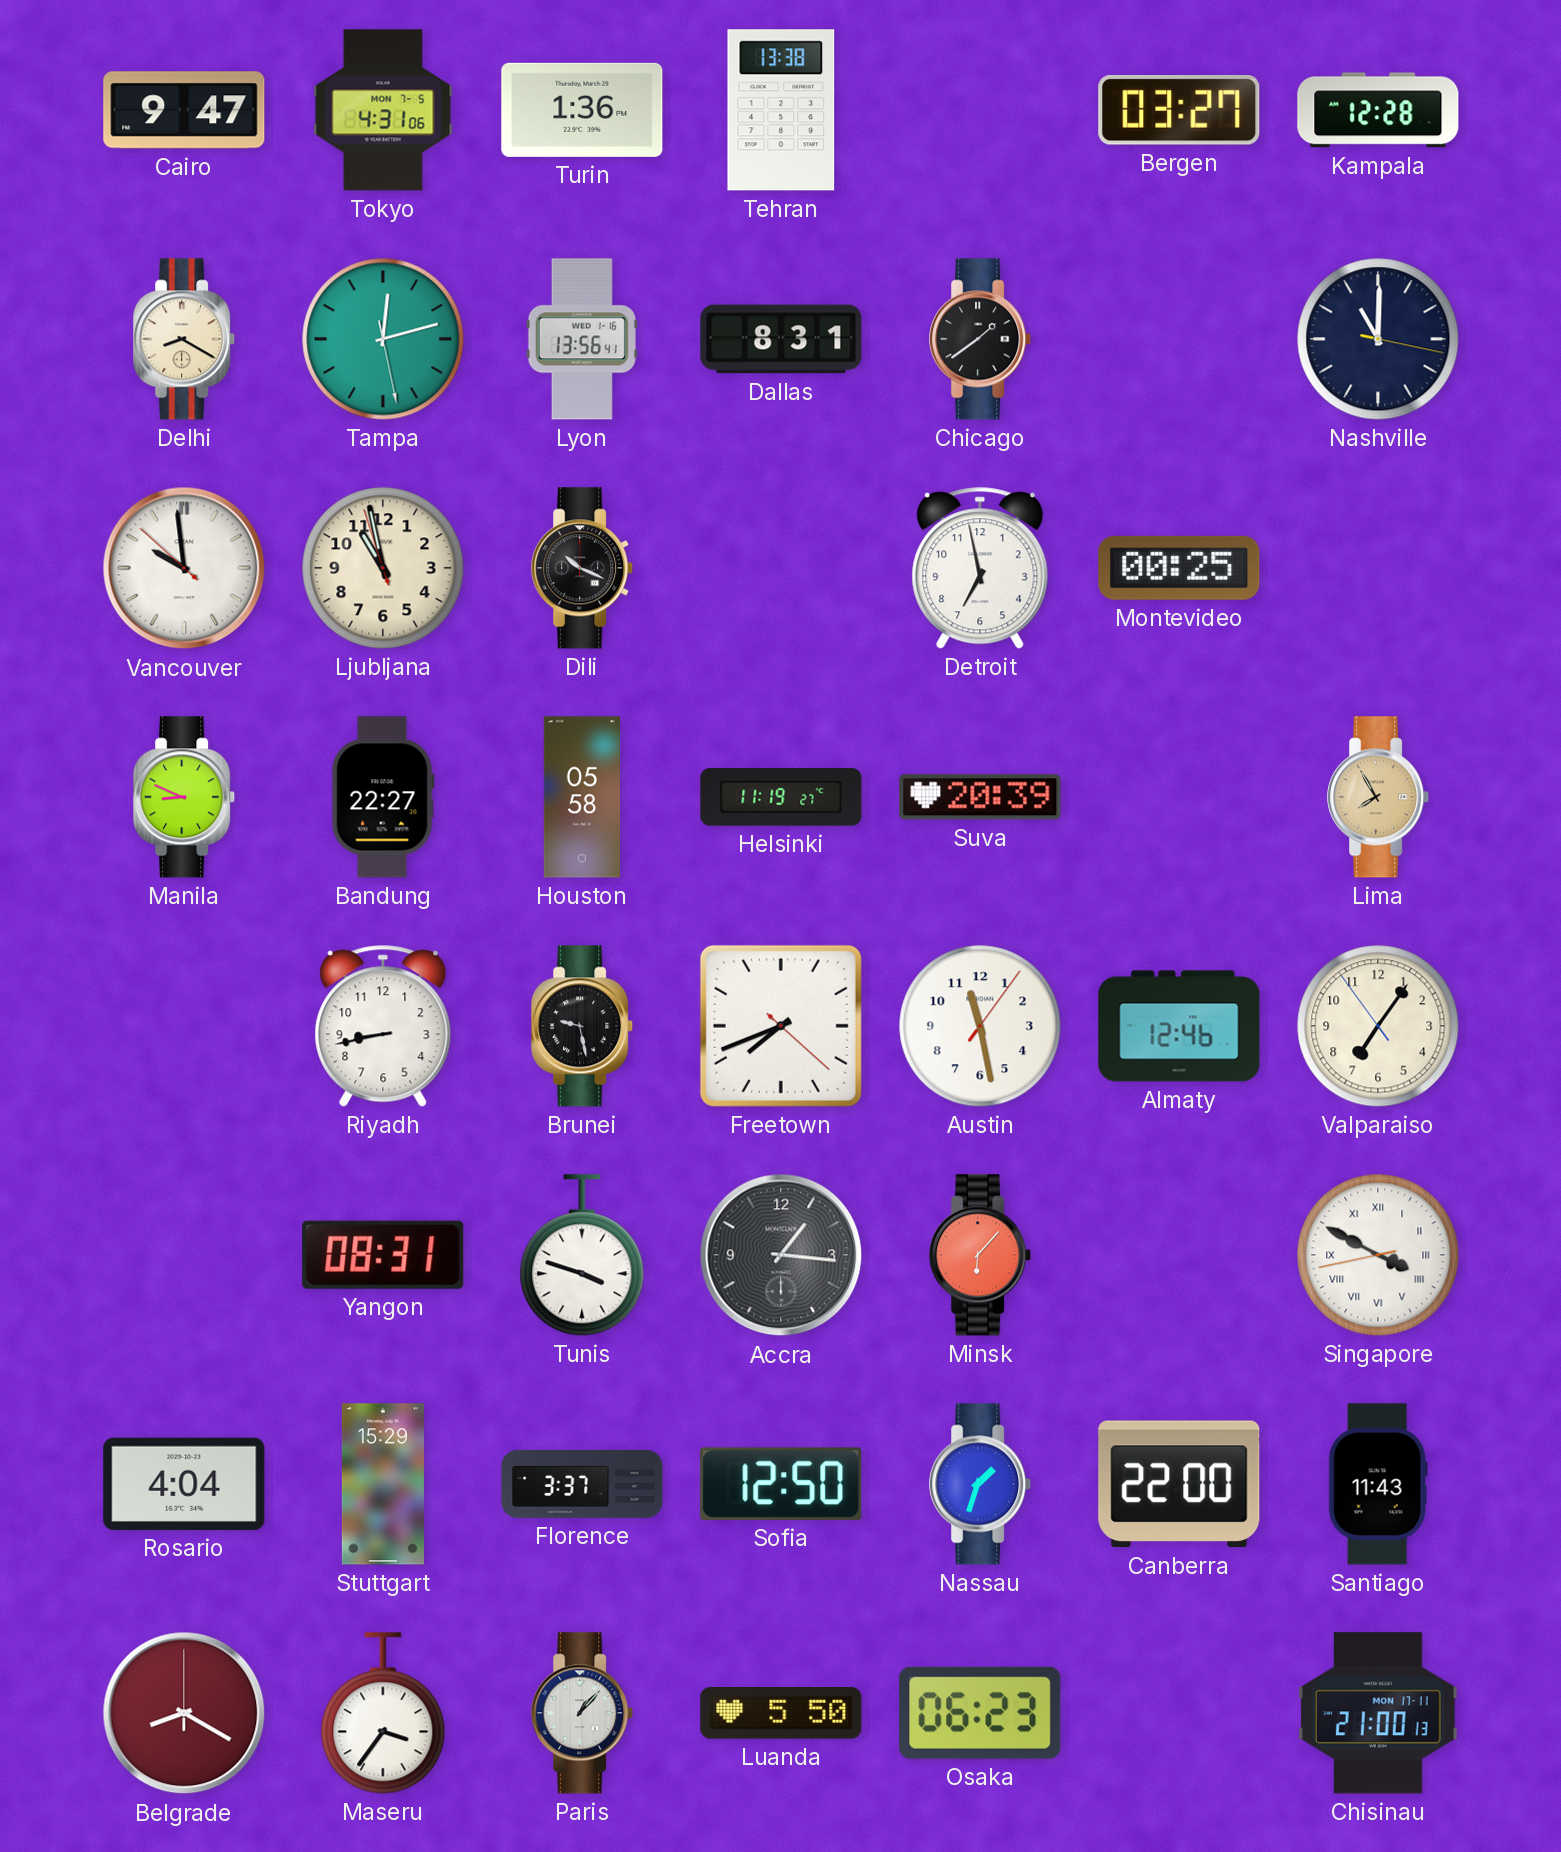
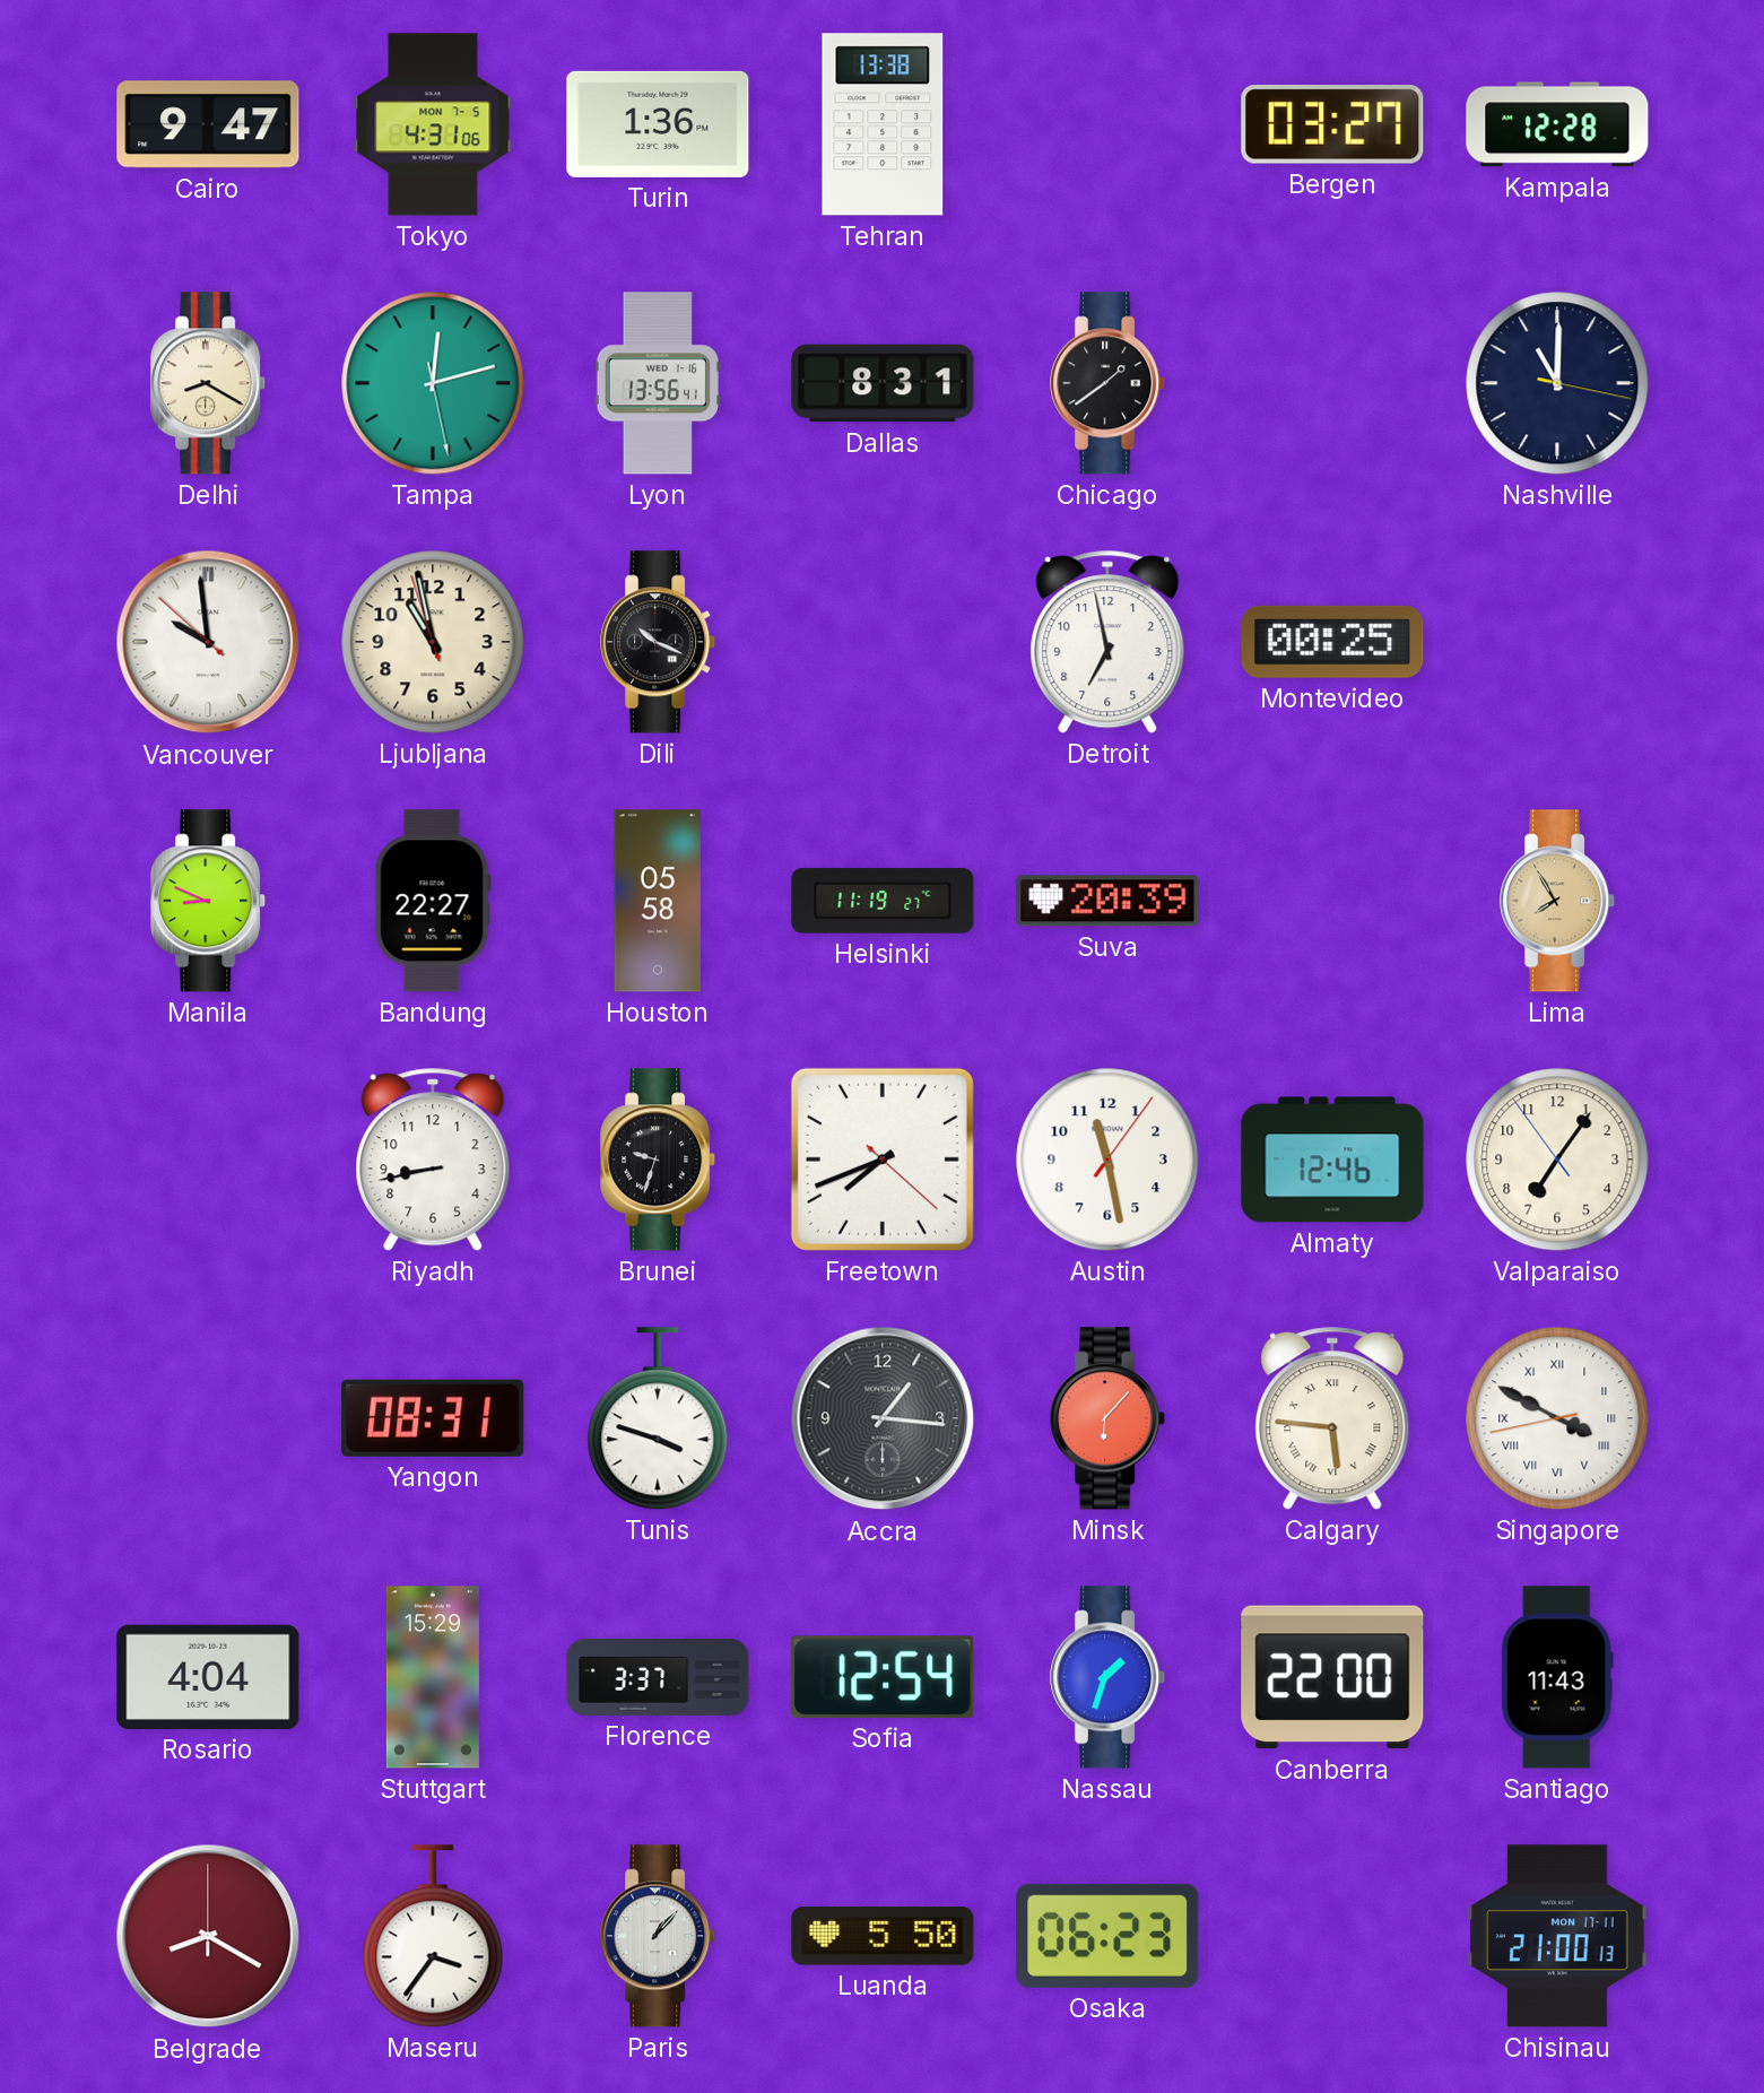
Brunei: 9:28 -> 9:33
Calgary: none -> 5:46
Sofia: 12:50 -> 12:54
